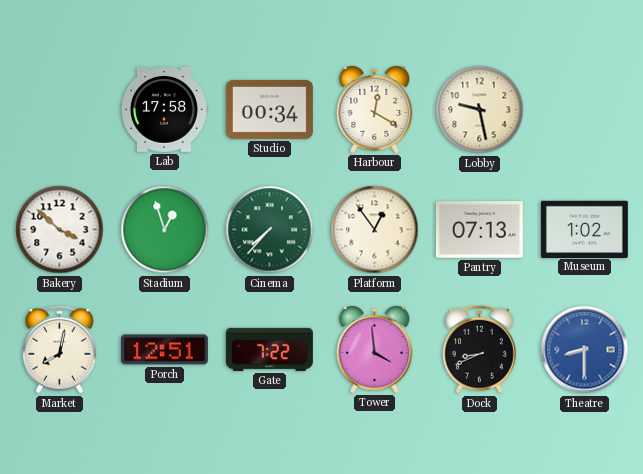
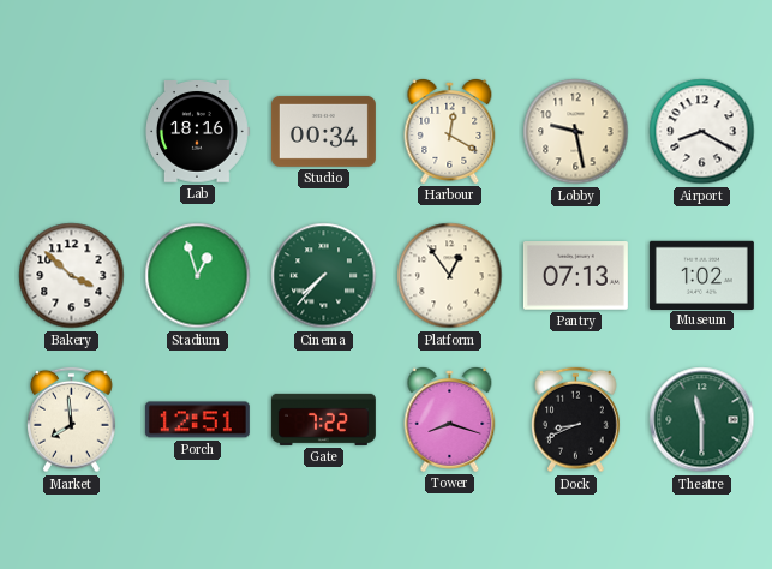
Lab: 17:58 -> 18:16
Airport: none -> 8:20
Market: 8:02 -> 7:59
Tower: 3:59 -> 8:18
Theatre: 8:30 -> 11:30
Theatre dial: blue -> green
